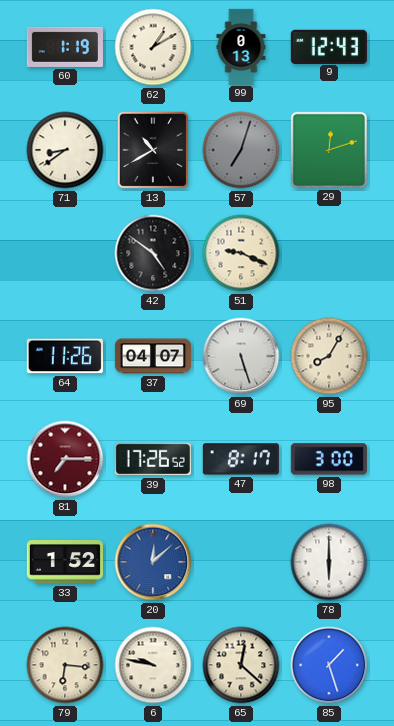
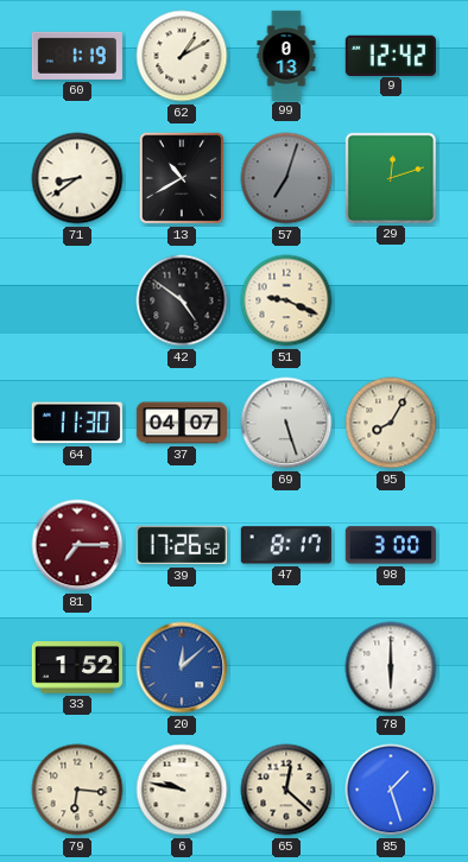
9: 12:43 -> 12:42
64: 11:26 -> 11:30
